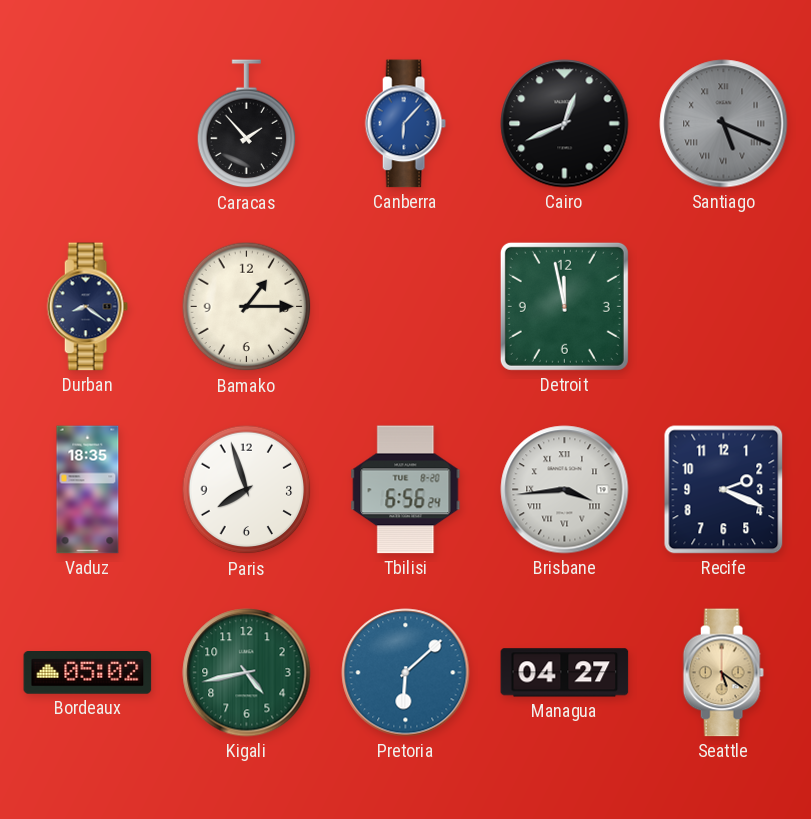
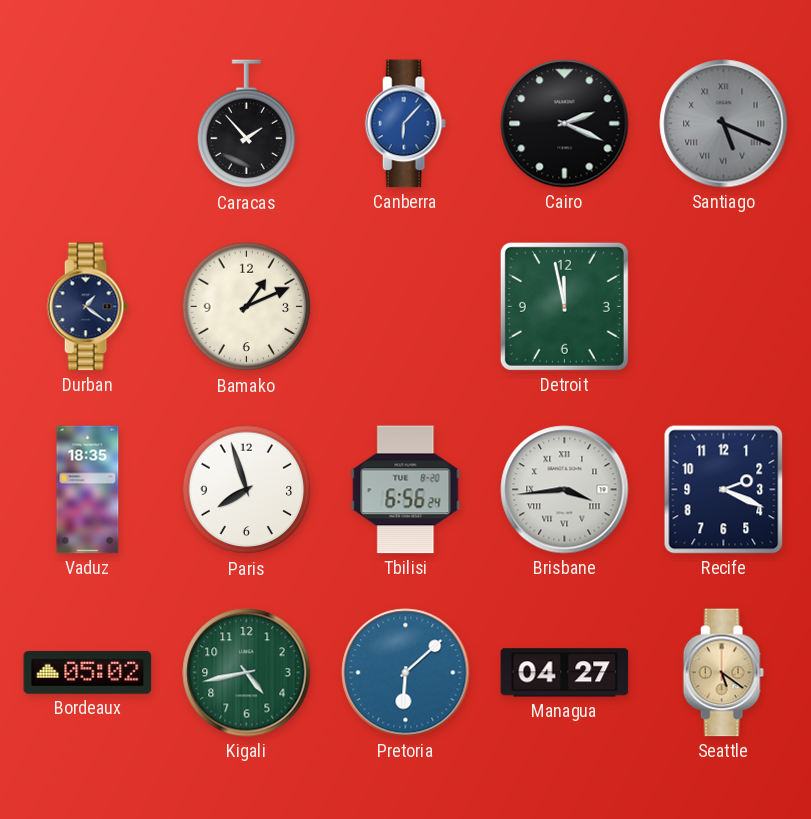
Cairo: 12:41 -> 2:19
Durban: 8:21 -> 1:21
Bamako: 1:15 -> 1:11
